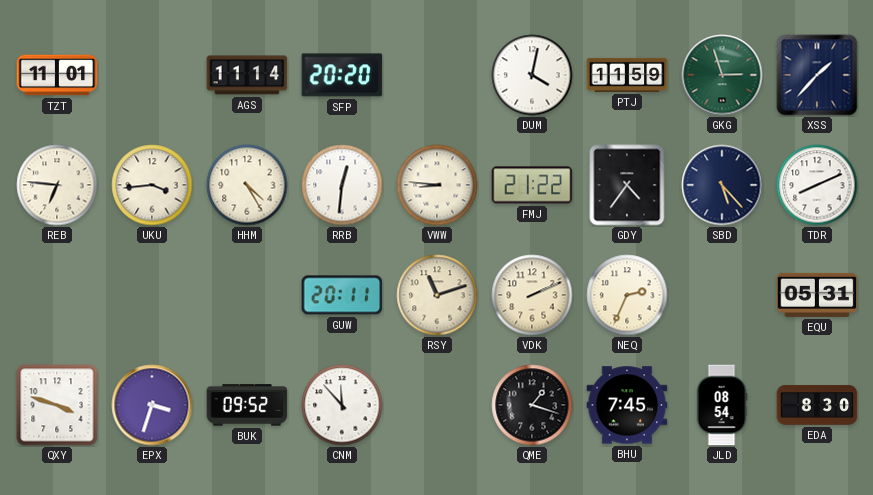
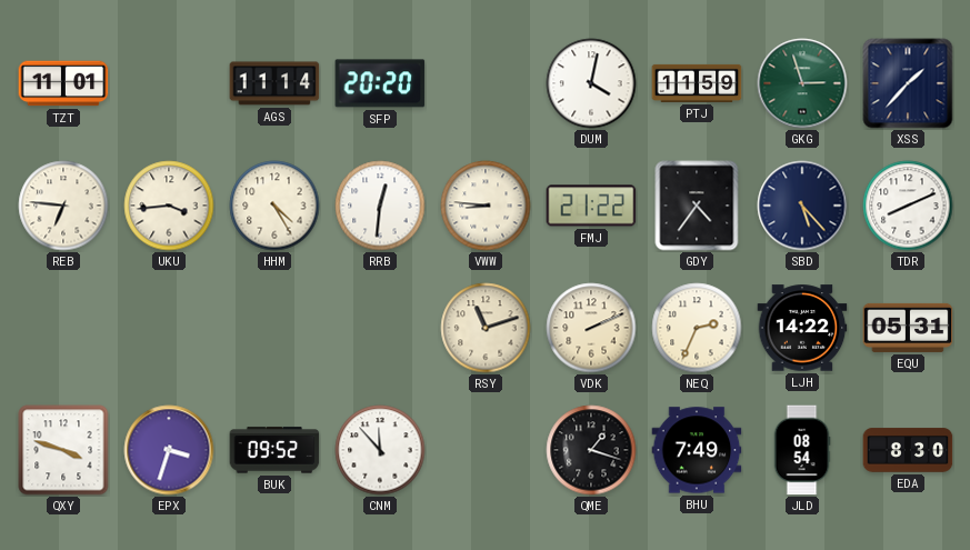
GUW: 20:11 -> none
LJH: none -> 14:22
BHU: 7:45 -> 7:49
